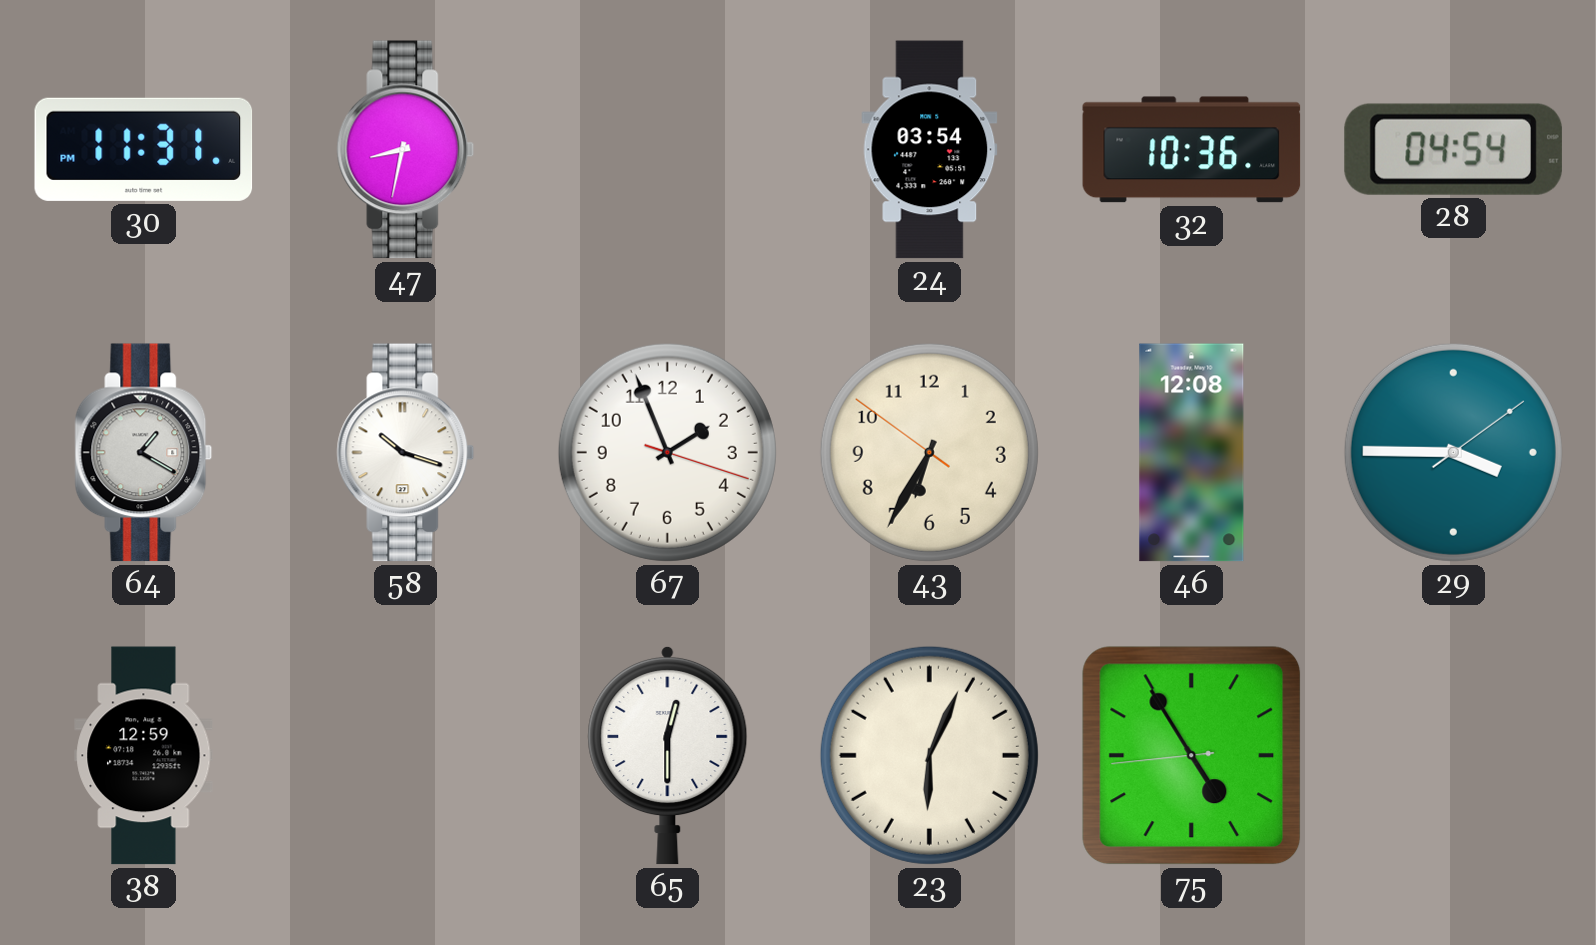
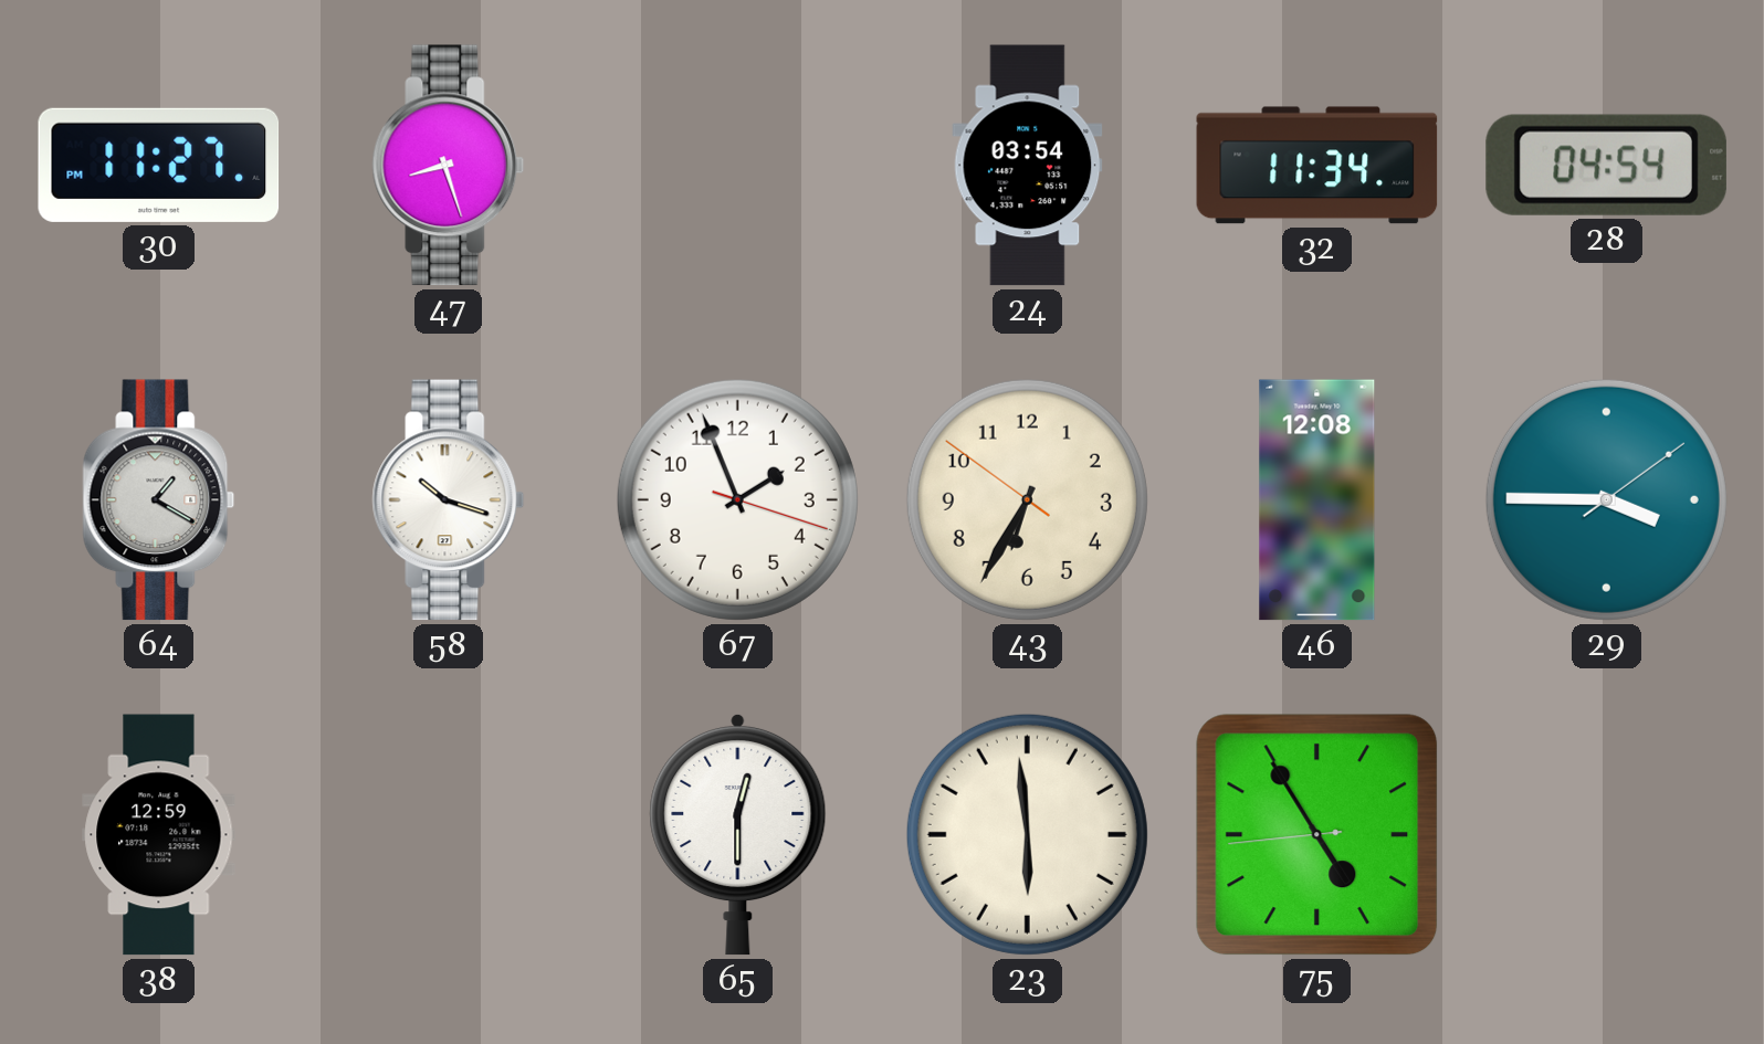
30: 11:31 -> 11:27
47: 8:32 -> 8:27
32: 10:36 -> 11:34
23: 6:04 -> 5:59
